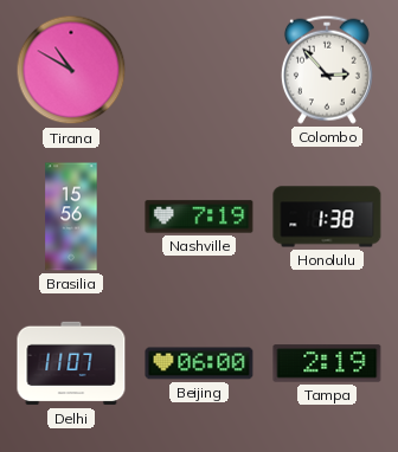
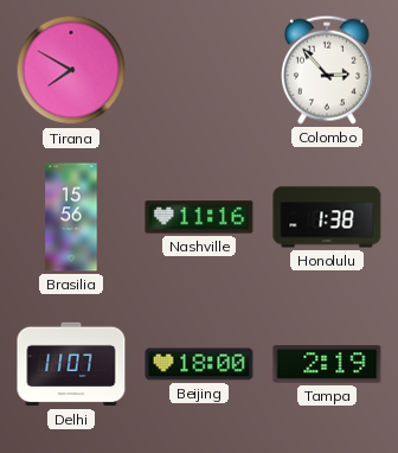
Tirana: 10:50 -> 7:50
Nashville: 7:19 -> 11:16
Beijing: 06:00 -> 18:00
